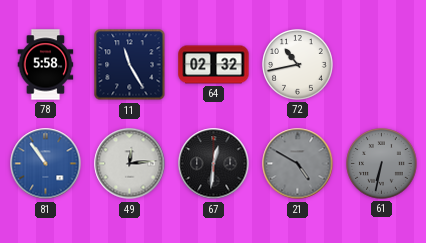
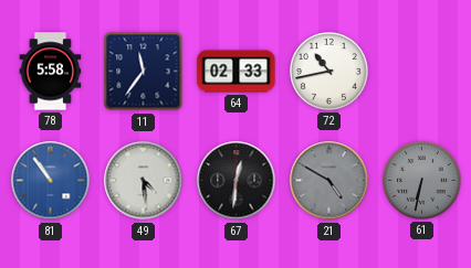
11: 11:25 -> 11:36
64: 02:32 -> 02:33
49: 12:14 -> 4:29
